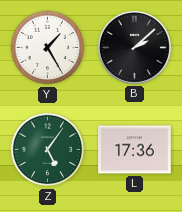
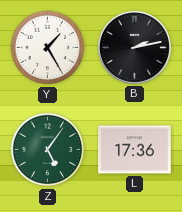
B: 2:08 -> 2:13
